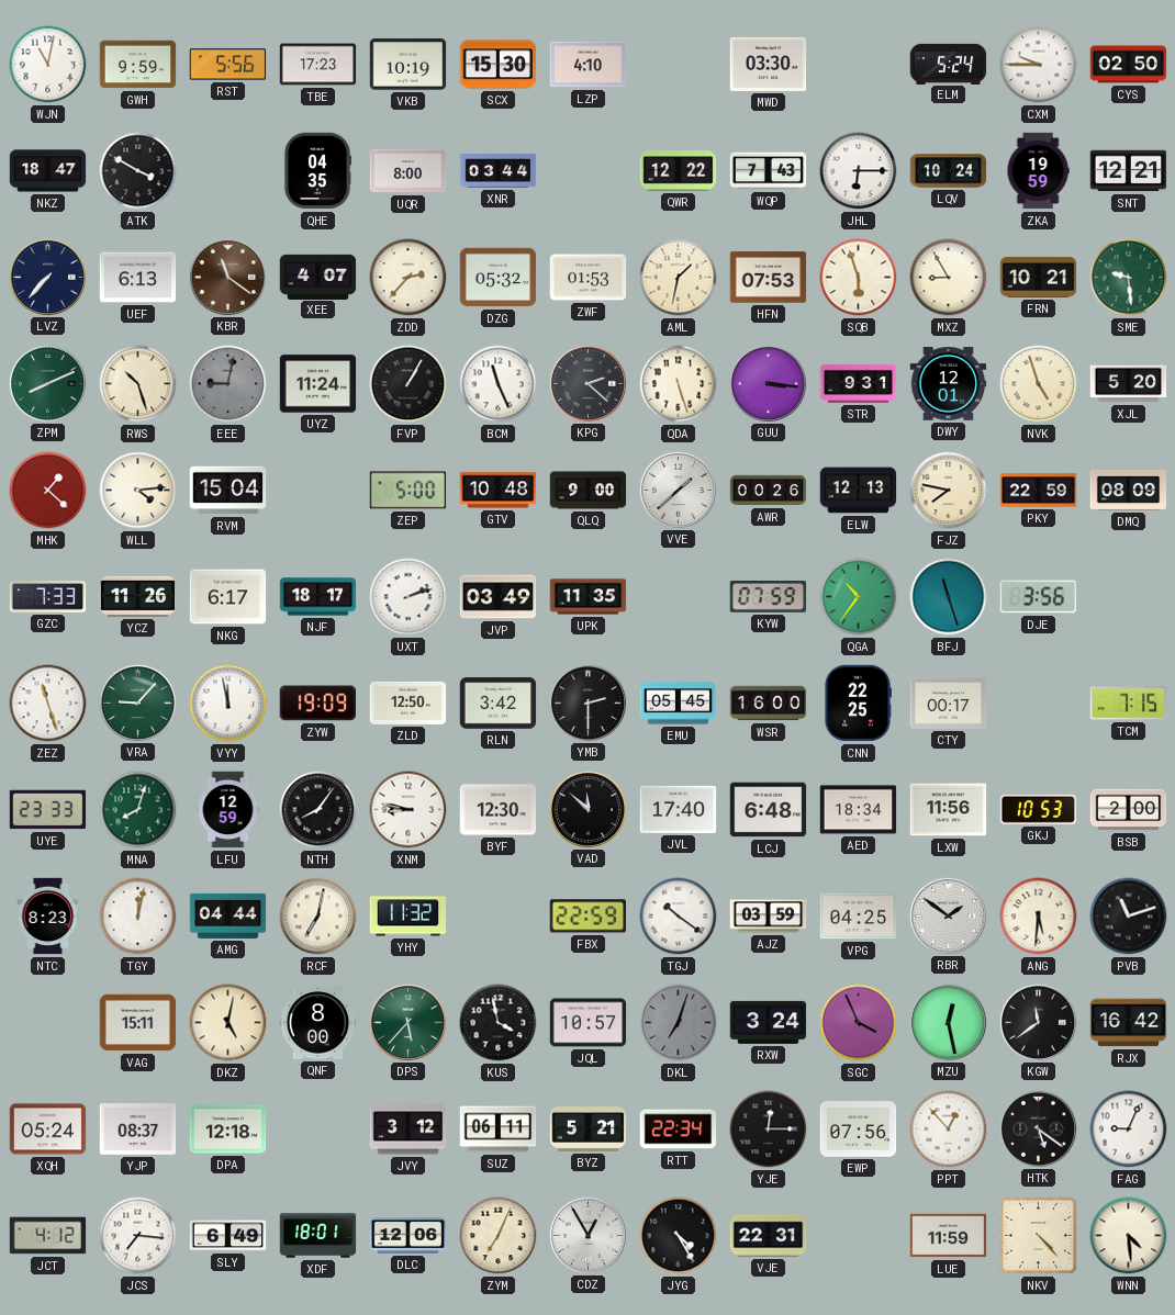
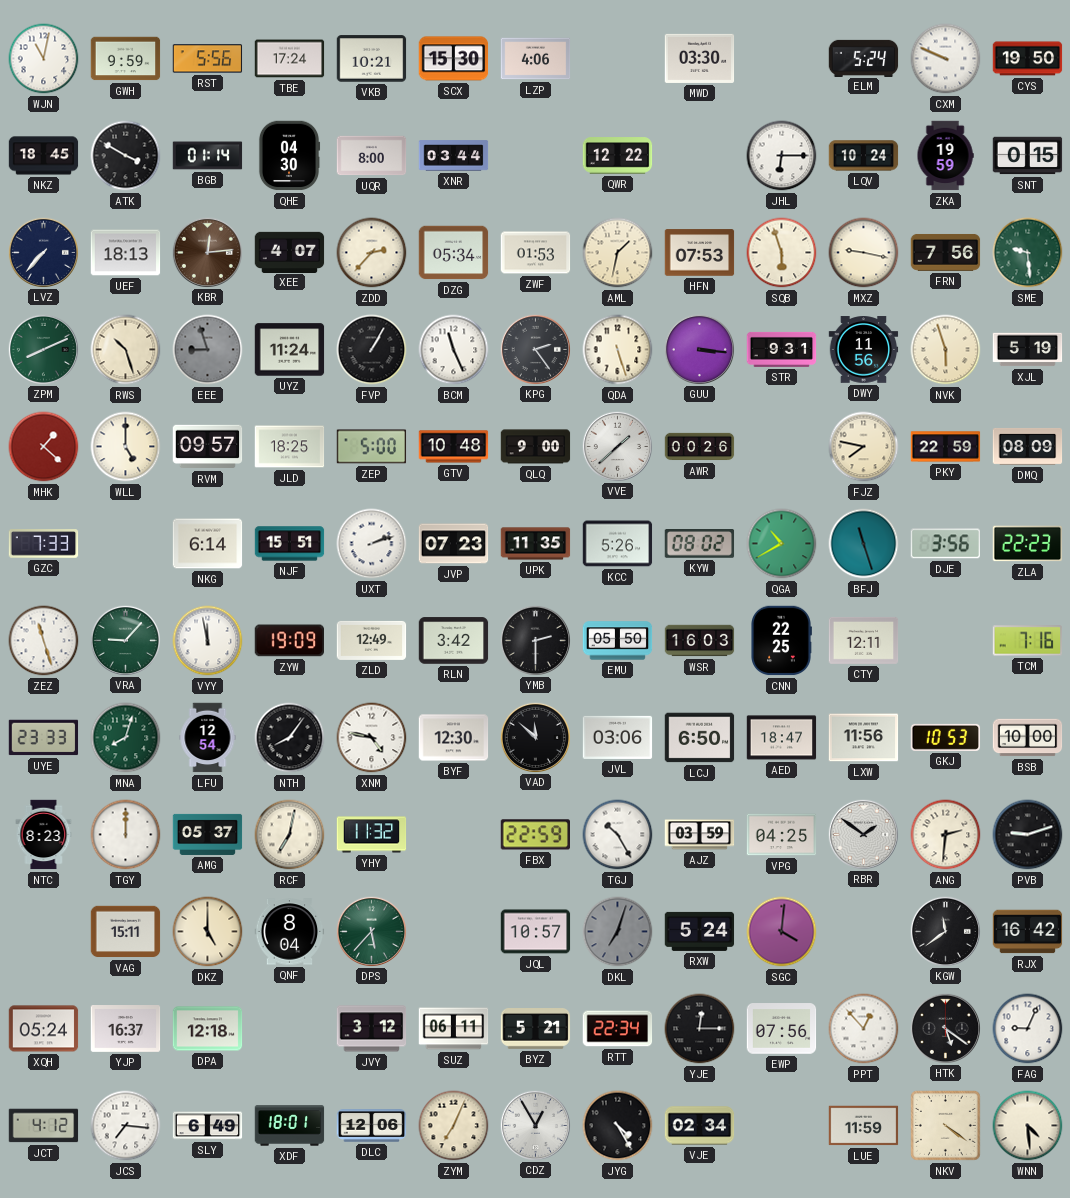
TBE: 17:23 -> 17:24
VKB: 10:19 -> 10:21
LZP: 4:10 -> 4:06
CXM: 9:45 -> 9:49
CYS: 02:50 -> 19:50
NKZ: 18:47 -> 18:45
BGB: none -> 01:14
QHE: 04:35 -> 04:30
WQP: 7:43 -> none
SNT: 12:21 -> 0:15
UEF: 6:13 -> 18:13
KBR: 11:21 -> 12:14
DZG: 05:32 -> 05:34
MXZ: 8:55 -> 9:17
FRN: 10:21 -> 7:56
EEE: 9:02 -> 8:57
KPG: 2:22 -> 2:24
DWY: 12:01 -> 11:56
NVK: 4:57 -> 5:57
XJL: 5:20 -> 5:19
WLL: 4:14 -> 5:00
RVM: 15:04 -> 09:57
JLD: none -> 18:25
ELW: 12:13 -> none
YCZ: 11:26 -> none
NKG: 6:17 -> 6:14
NJF: 18:17 -> 15:51
JVP: 03:49 -> 07:23
KCC: none -> 5:26
KYW: 07:59 -> 08:02
QGA: 10:36 -> 10:40
ZLA: none -> 22:23
ZLD: 12:50 -> 12:49
EMU: 05:45 -> 05:50
WSR: 16:00 -> 16:03
CTY: 00:17 -> 12:11
TCM: 7:15 -> 7:16
LFU: 12:59 -> 12:54
XNM: 8:47 -> 4:47
JVL: 17:40 -> 03:06
LCJ: 6:48 -> 6:50
AED: 18:34 -> 18:47
BSB: 2:00 -> 10:00
TGY: 12:02 -> 12:00
AMG: 04:44 -> 05:37
TGJ: 10:21 -> 10:25
ANG: 5:31 -> 2:31
PVB: 11:12 -> 9:12
DKZ: 5:02 -> 5:00
QNF: 8:00 -> 8:04
KUS: 3:58 -> none
RXW: 3:24 -> 5:24
SGC: 3:56 -> 4:01
MZU: 12:28 -> none
YJP: 08:37 -> 16:37
VJE: 22:31 -> 02:34
NKV: 4:23 -> 4:21
